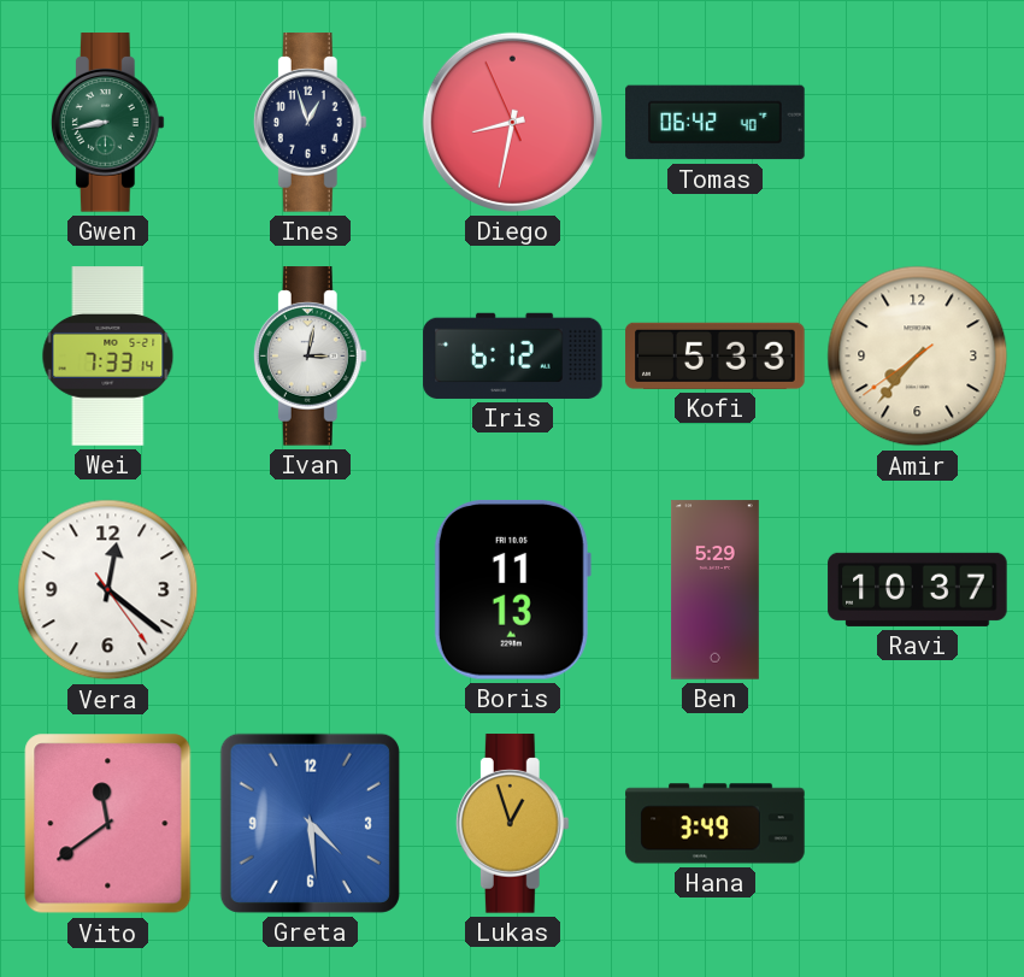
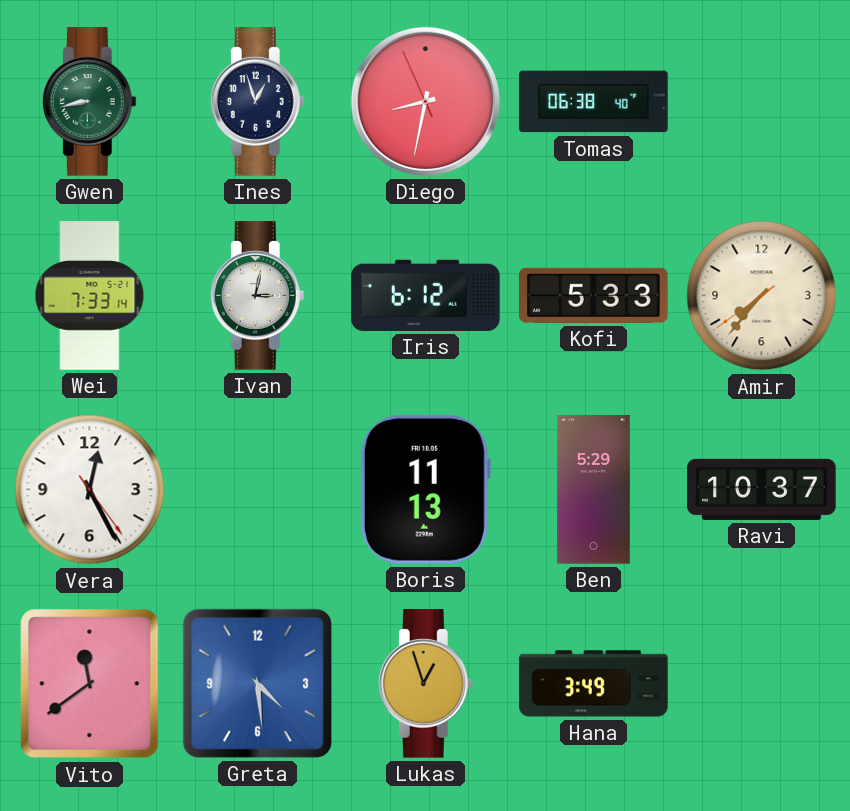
Tomas: 06:42 -> 06:38
Vera: 12:21 -> 12:25
